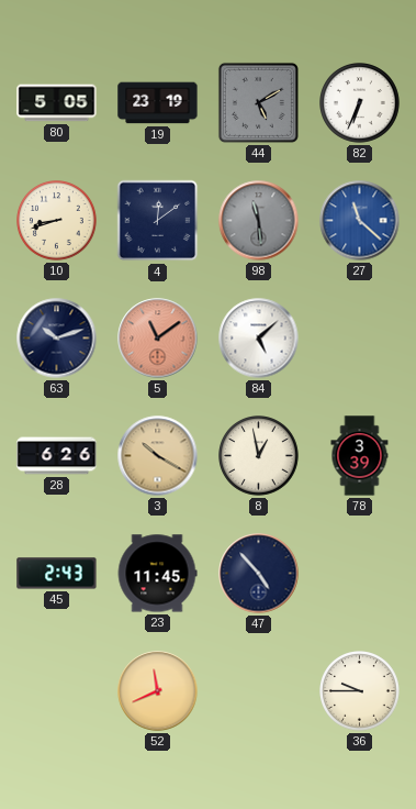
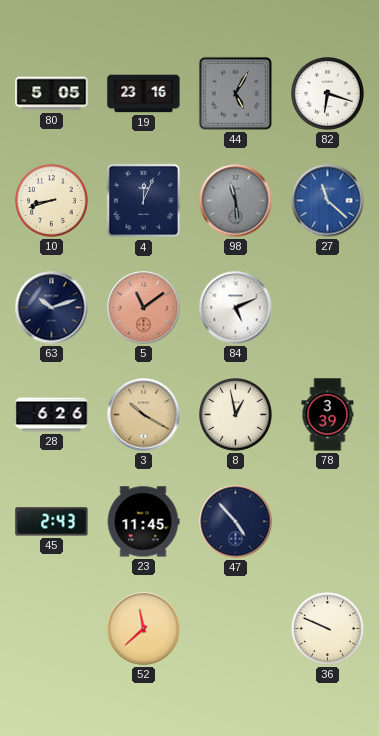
19: 23:19 -> 23:16
44: 5:10 -> 5:05
82: 6:34 -> 6:18
4: 12:09 -> 12:04
84: 5:08 -> 5:11
52: 11:41 -> 11:38
36: 9:45 -> 9:49
